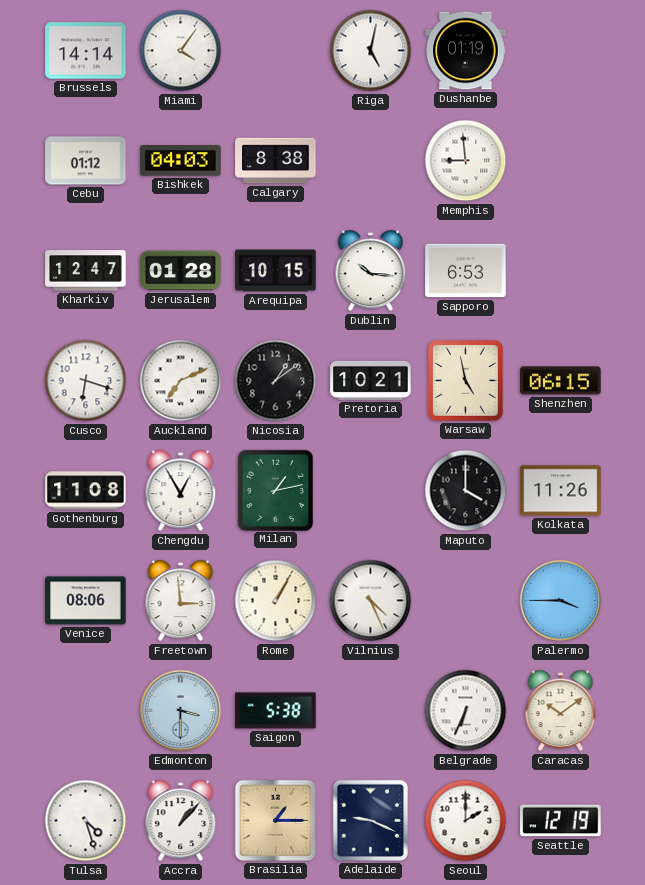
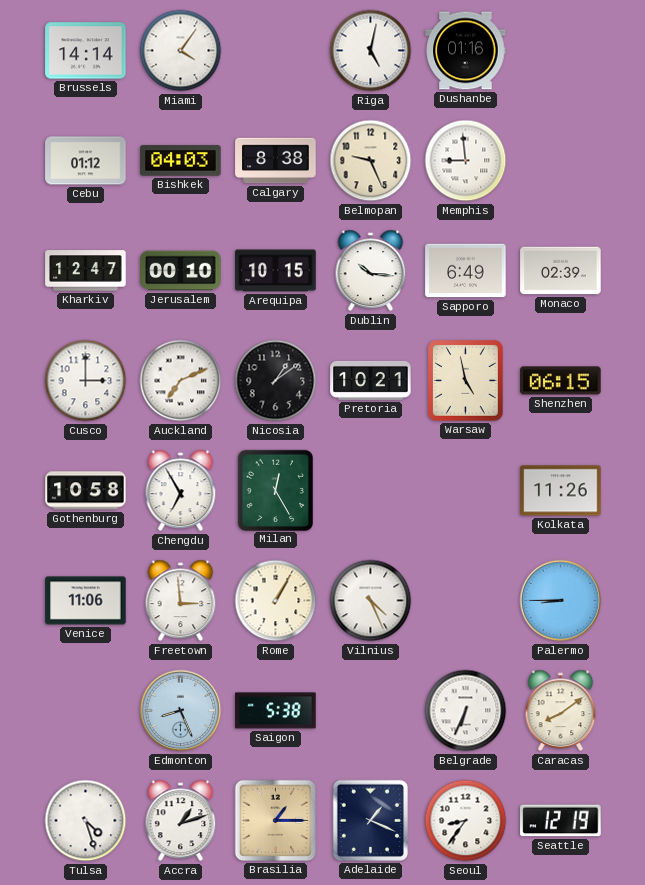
Dushanbe: 01:19 -> 01:16
Belmopan: none -> 9:26
Jerusalem: 01:28 -> 00:10
Sapporo: 6:53 -> 6:49
Monaco: none -> 02:39
Cusco: 6:18 -> 3:00
Gothenburg: 11:08 -> 10:58
Chengdu: 12:55 -> 6:55
Milan: 1:13 -> 12:25
Maputo: 4:00 -> none
Venice: 08:06 -> 11:06
Palermo: 3:45 -> 8:45
Edmonton: 3:30 -> 8:26
Caracas: 10:09 -> 8:09
Accra: 1:07 -> 1:12
Adelaide: 9:19 -> 1:19
Seoul: 2:00 -> 8:36
